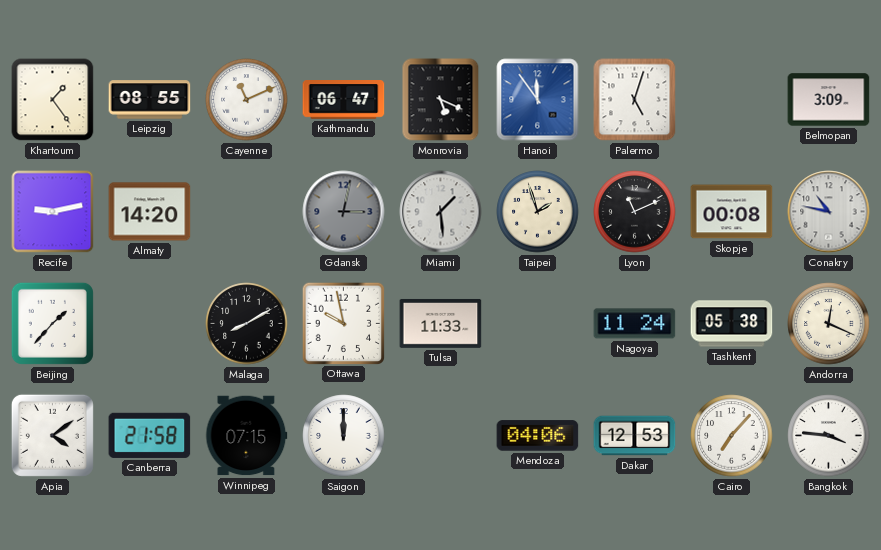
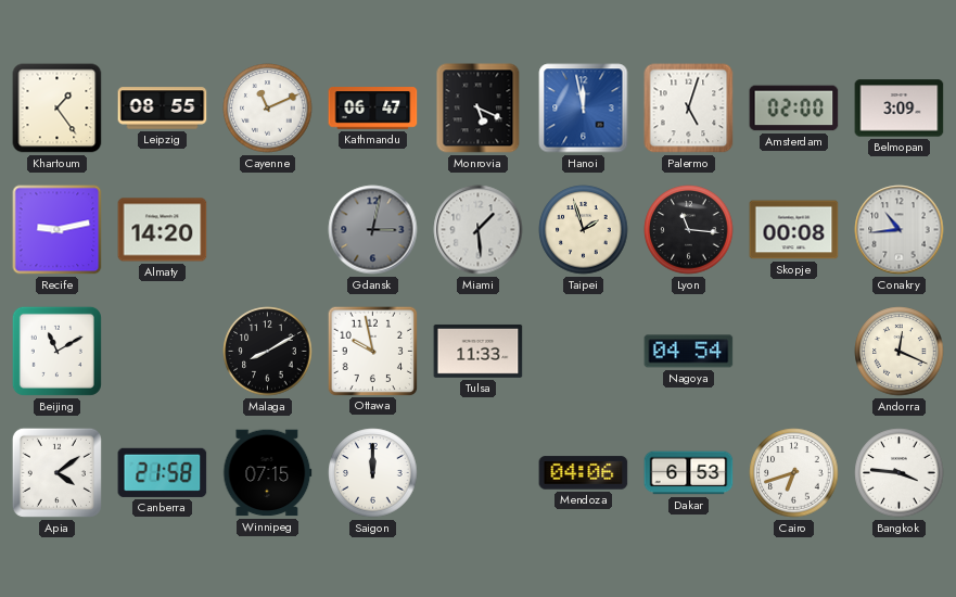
Hanoi: 11:54 -> 11:58
Amsterdam: none -> 02:00
Lyon: 11:11 -> 11:16
Conakry: 10:47 -> 10:44
Beijing: 1:37 -> 11:10
Nagoya: 11:24 -> 04:54
Tashkent: 05:38 -> none
Dakar: 12:53 -> 6:53
Cairo: 7:07 -> 6:42
